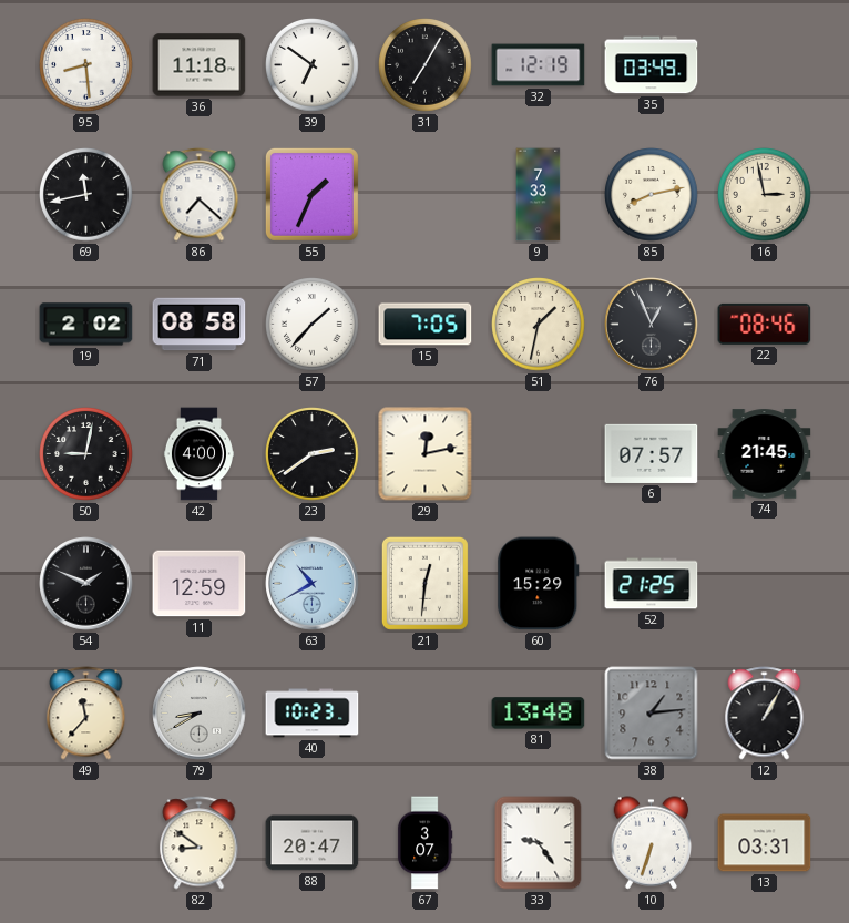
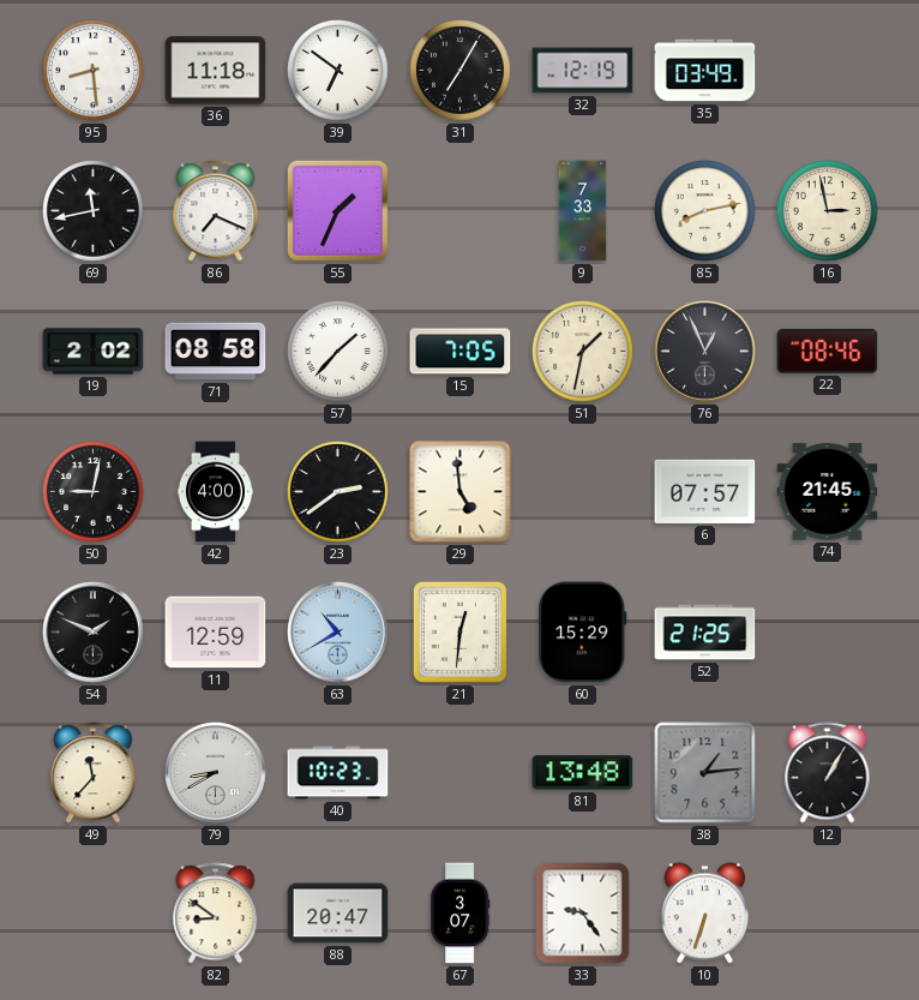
86: 7:22 -> 7:19
29: 12:13 -> 4:59
13: 03:31 -> none
